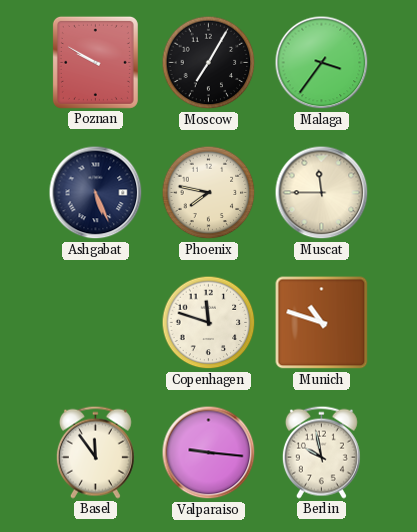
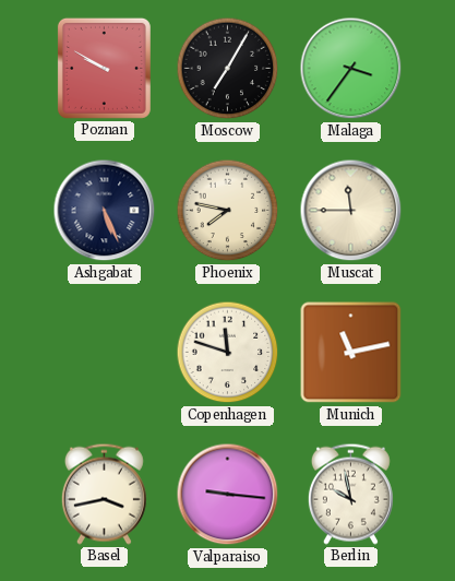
Munich: 10:48 -> 11:13
Basel: 11:54 -> 3:43
